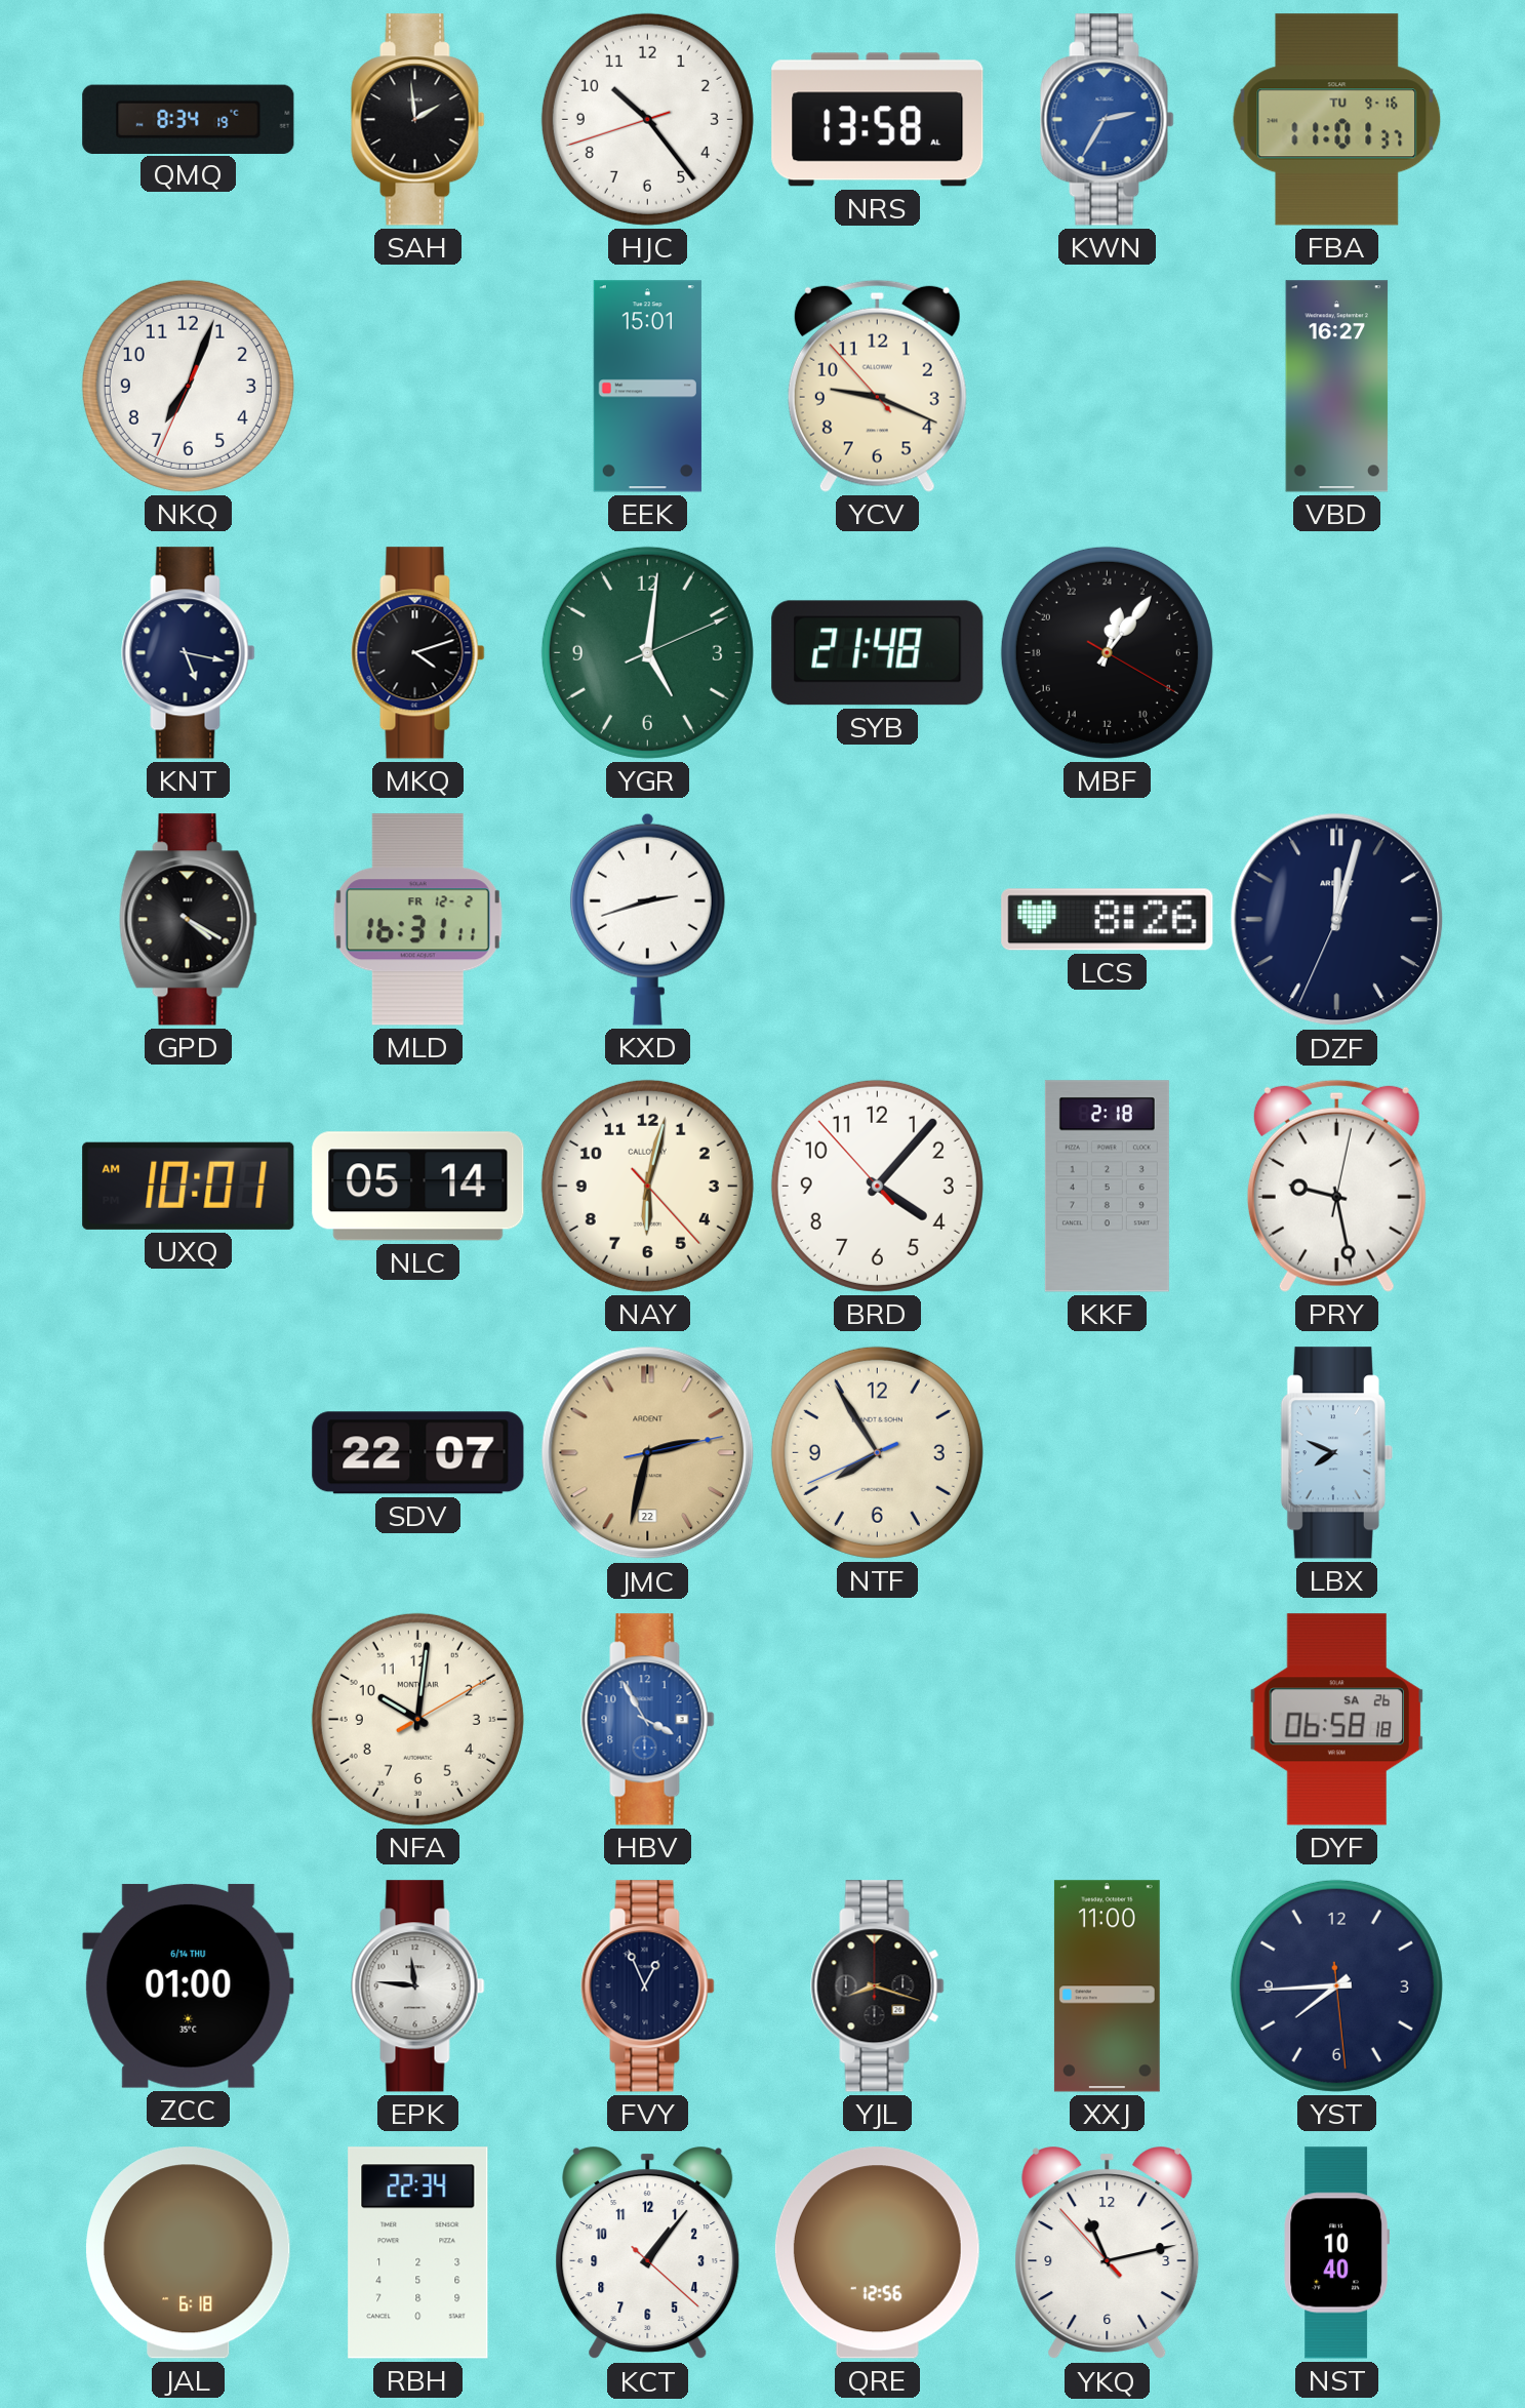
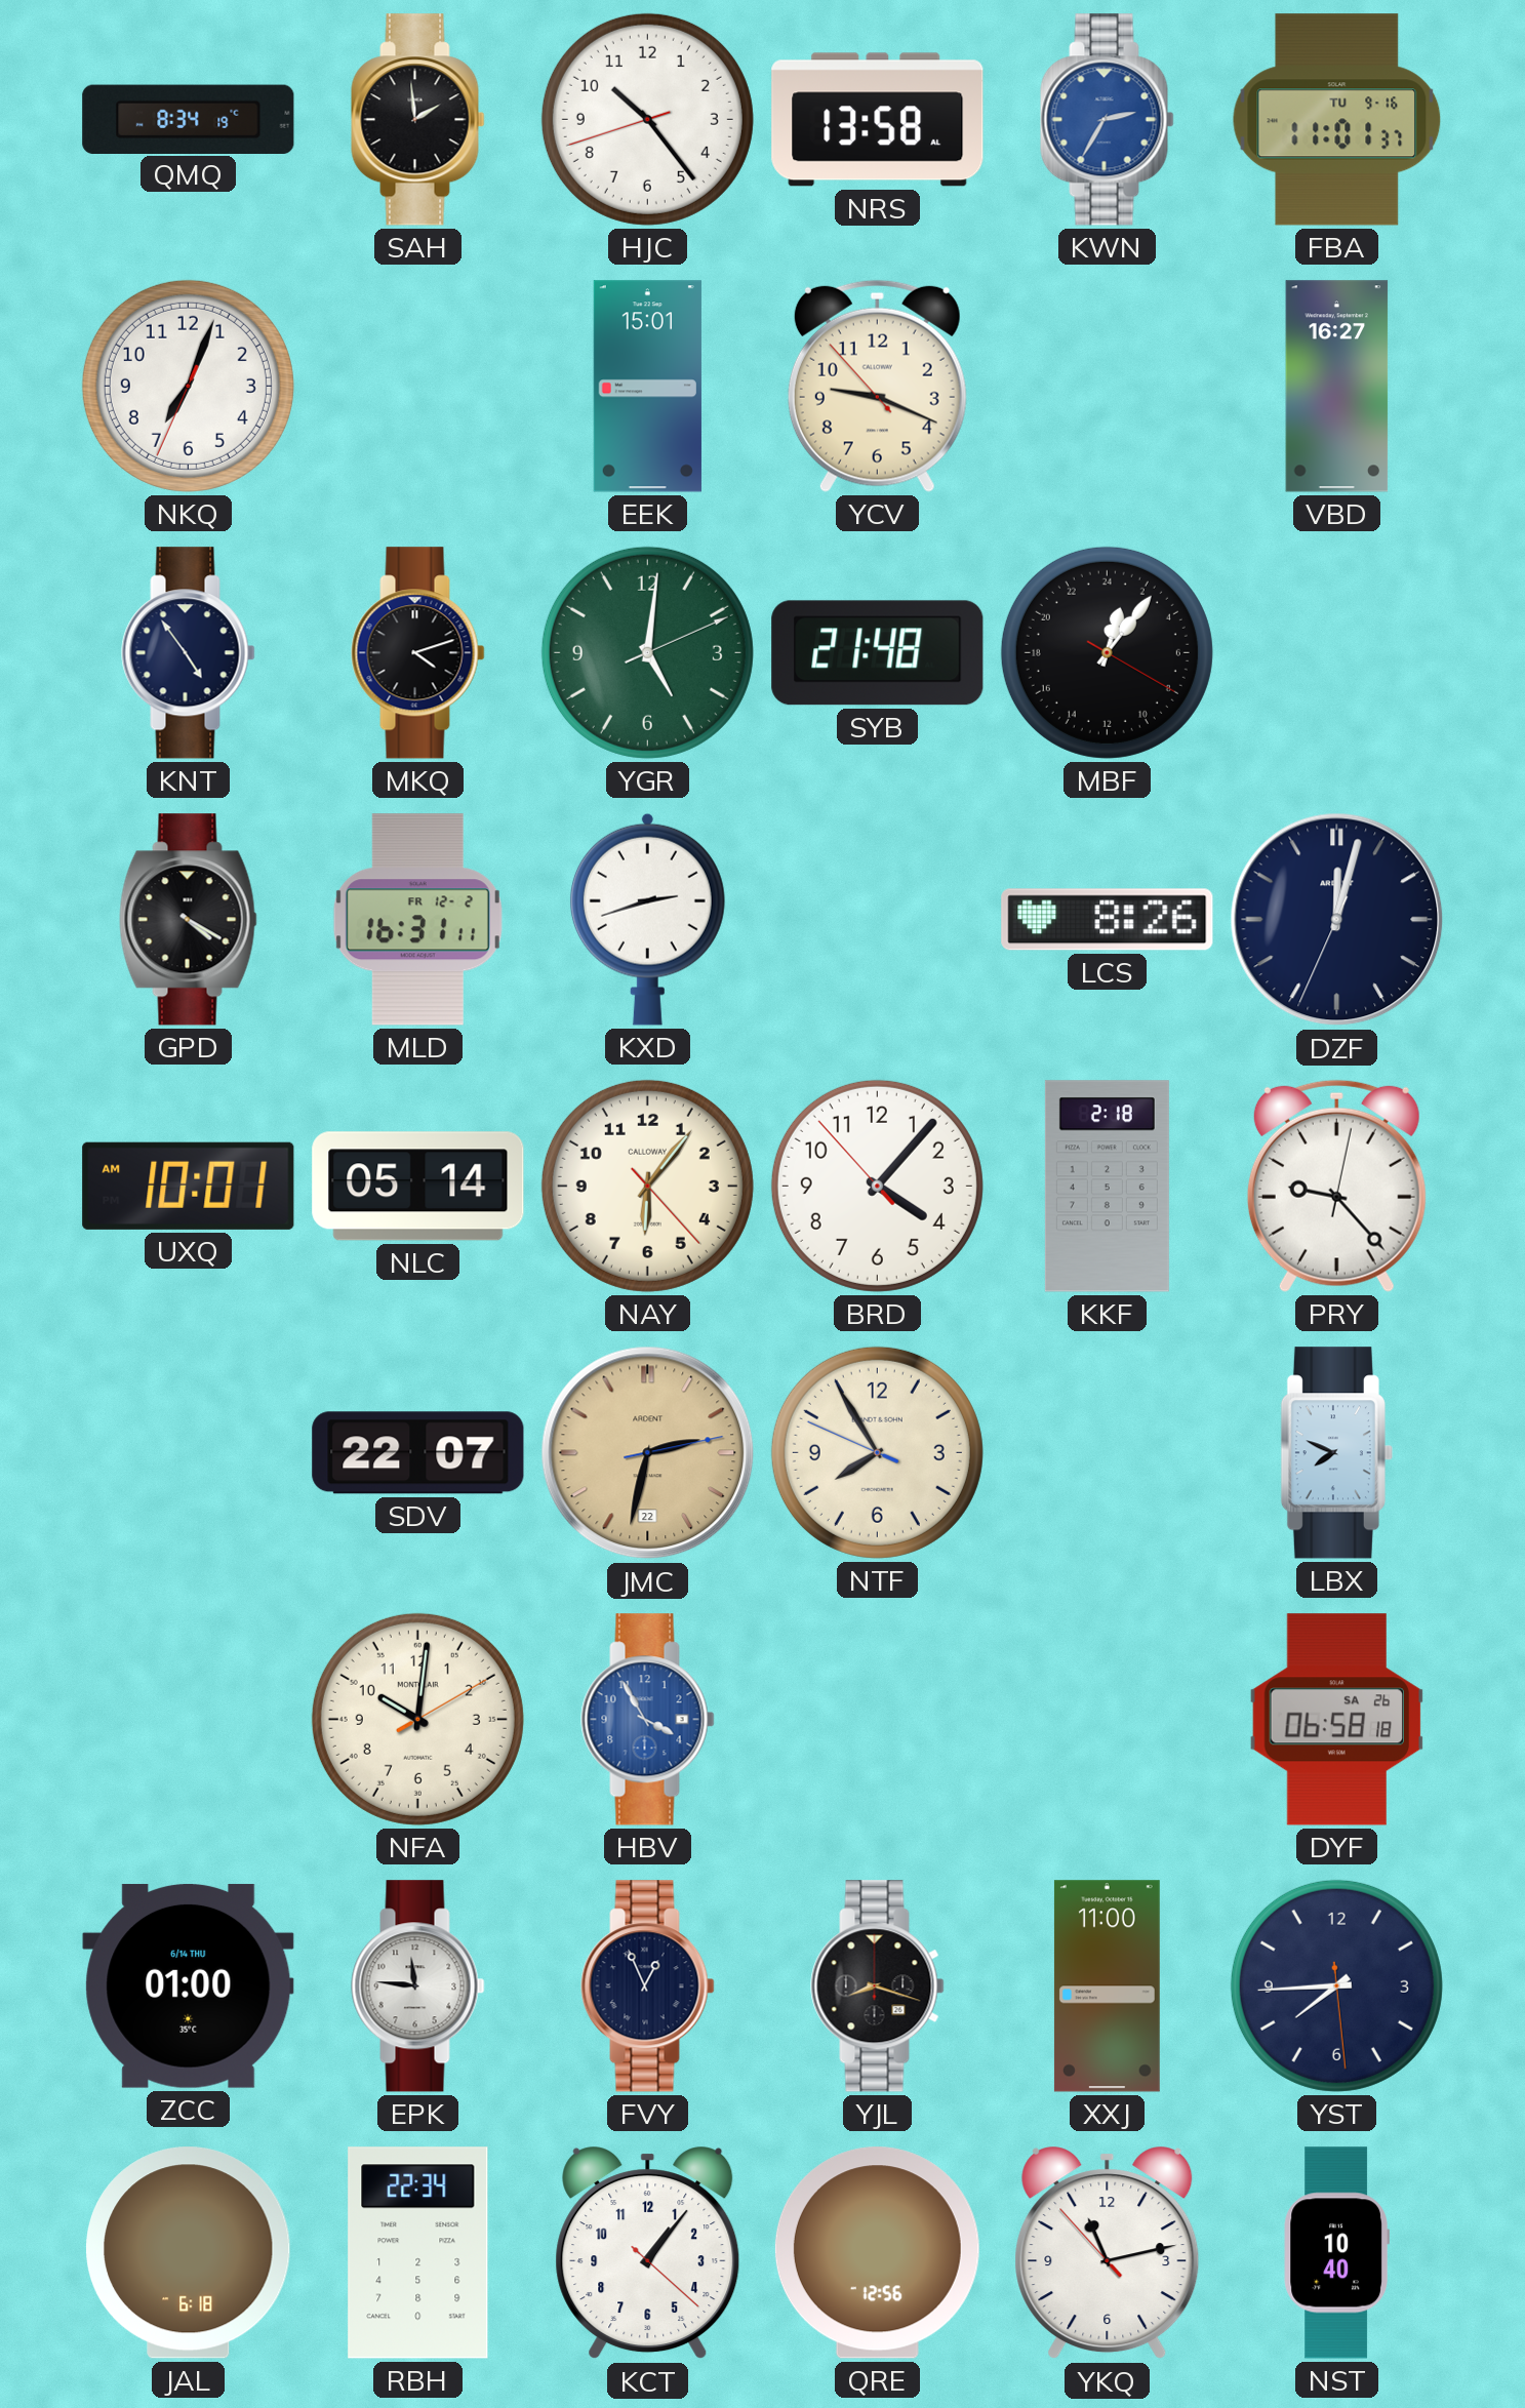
KNT: 5:17 -> 4:54
NAY: 6:02 -> 6:06
PRY: 9:28 -> 9:23
NTF: 7:54:41 -> 7:54:49
